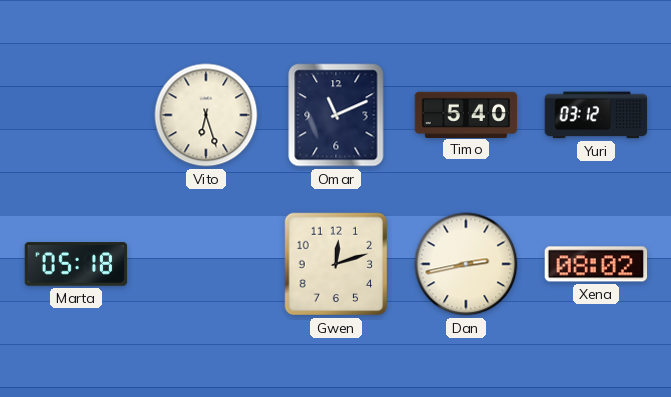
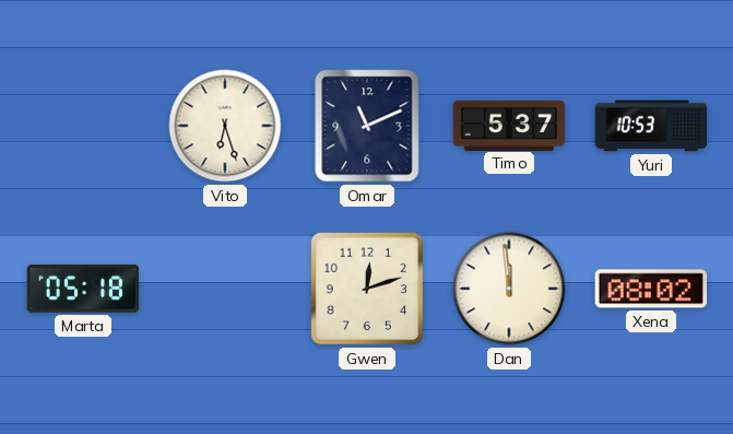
Timo: 5:40 -> 5:37
Yuri: 03:12 -> 10:53
Dan: 2:43 -> 11:59
